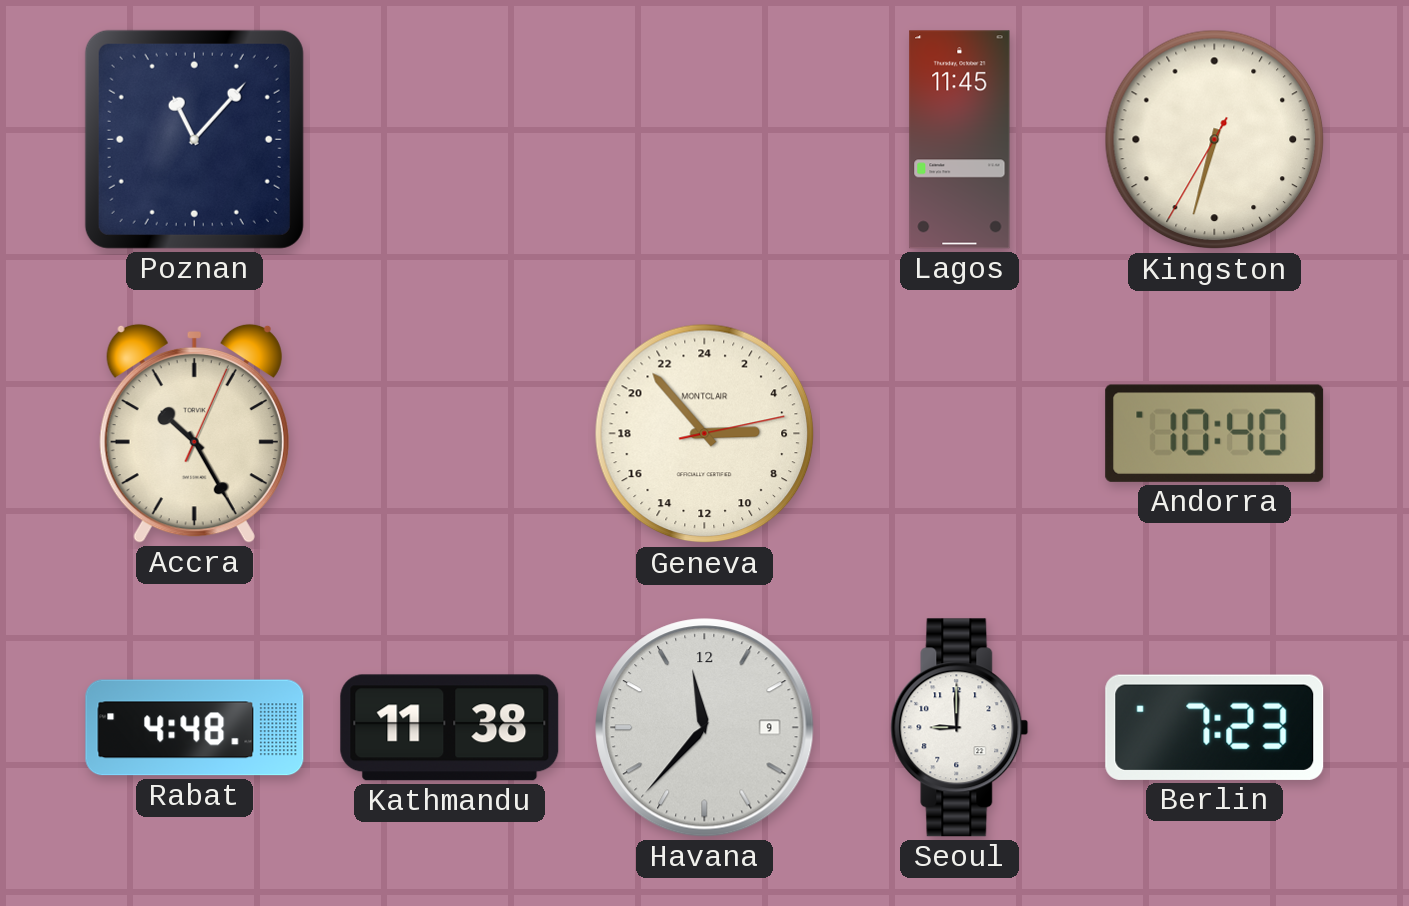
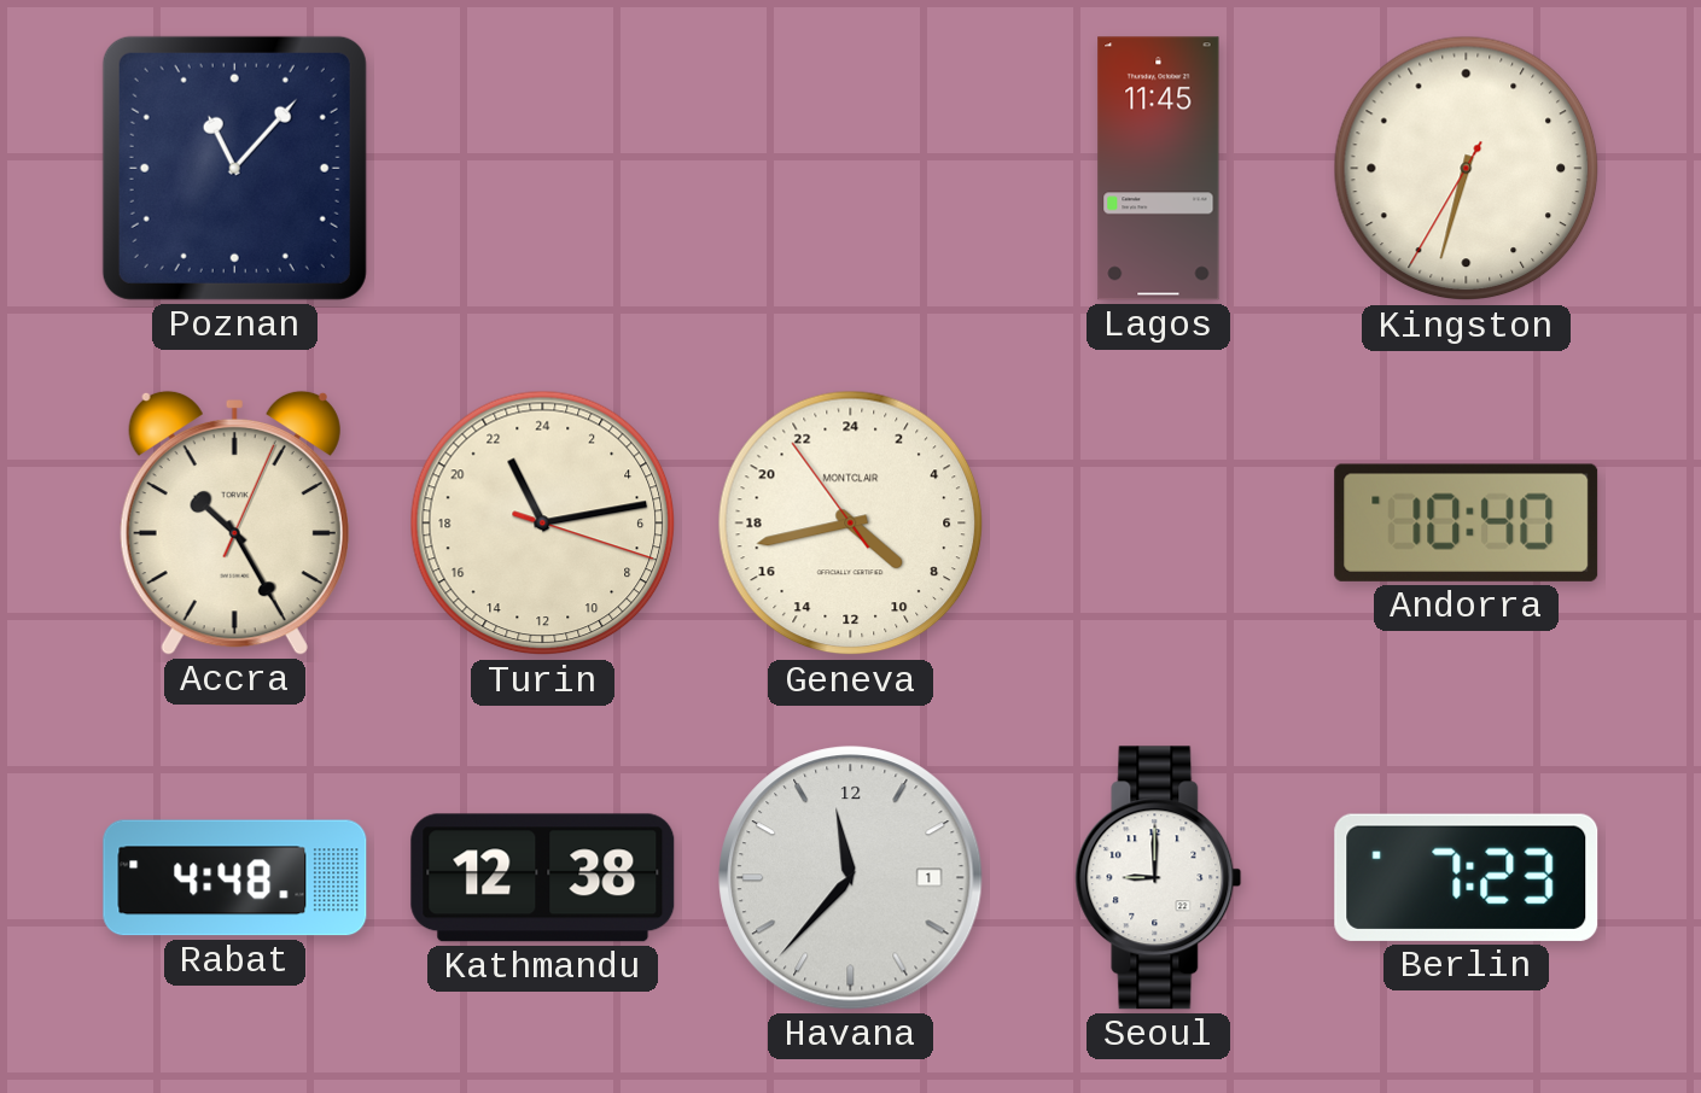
Turin: none -> 22:13
Geneva: 5:53 -> 8:42
Kathmandu: 11:38 -> 12:38
Havana date: 9 -> 1
